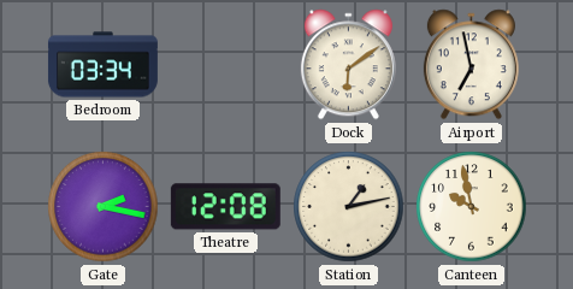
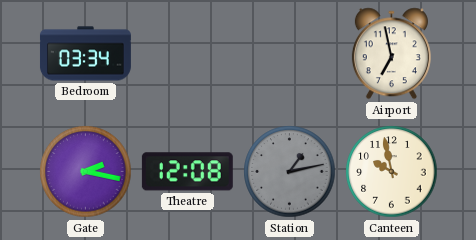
Dock: 6:09 -> none
Station dial: cream -> grey
